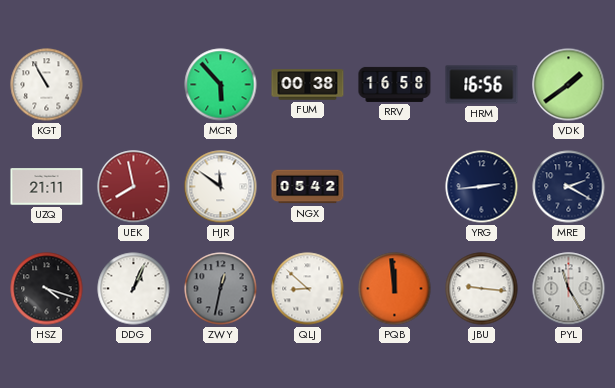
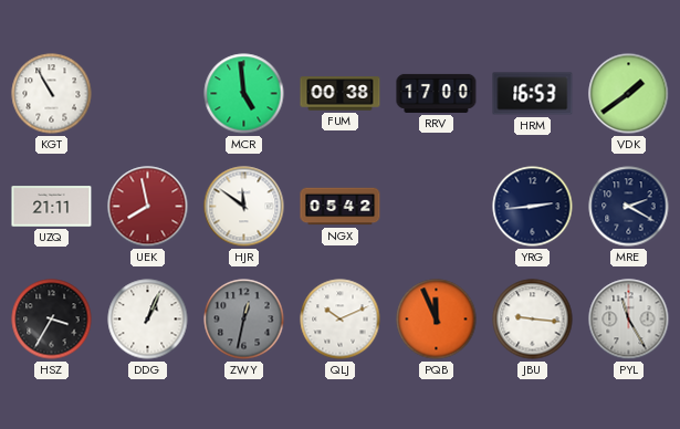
MCR: 5:53 -> 4:59
RRV: 16:58 -> 17:00
HRM: 16:56 -> 16:53
HSZ: 4:18 -> 3:35
QLJ: 8:52 -> 10:11
PQB: 11:59 -> 11:56
